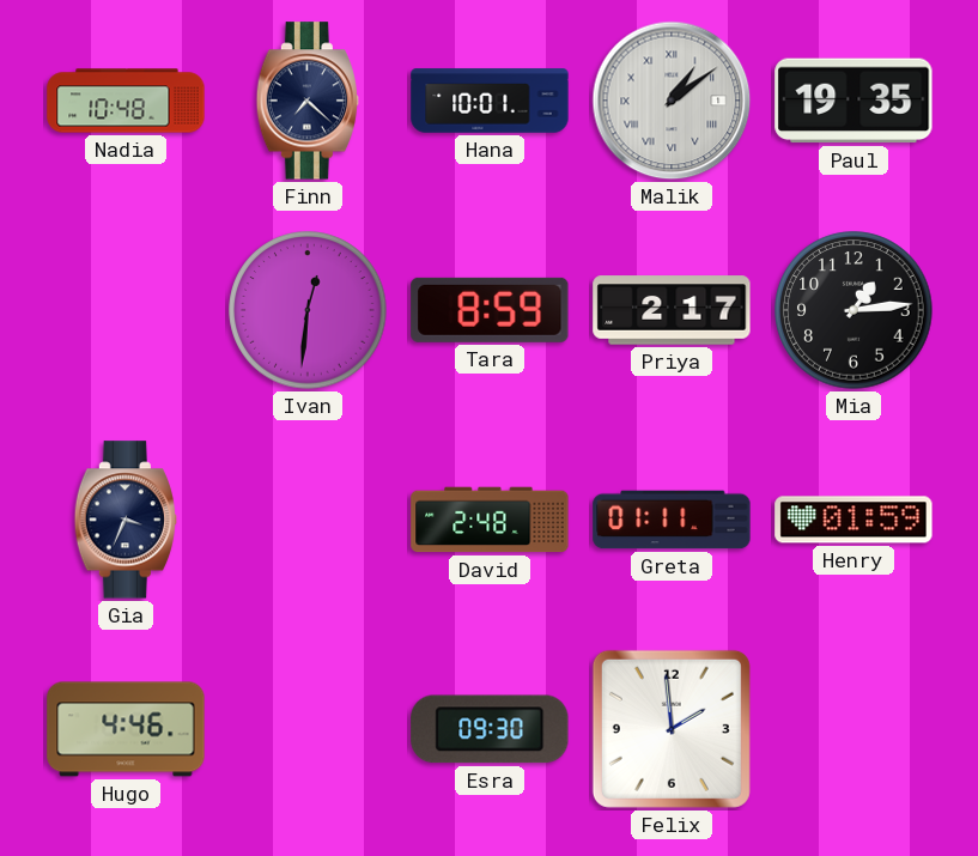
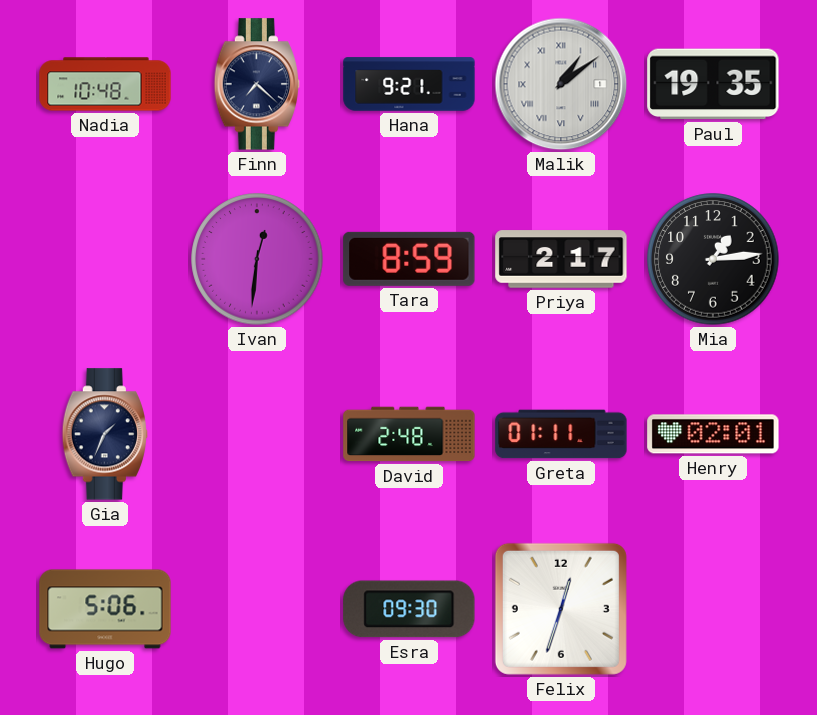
Hana: 10:01 -> 9:21
Gia: 3:34 -> 1:34
Henry: 01:59 -> 02:01
Hugo: 4:46 -> 5:06
Felix: 1:59 -> 12:33
